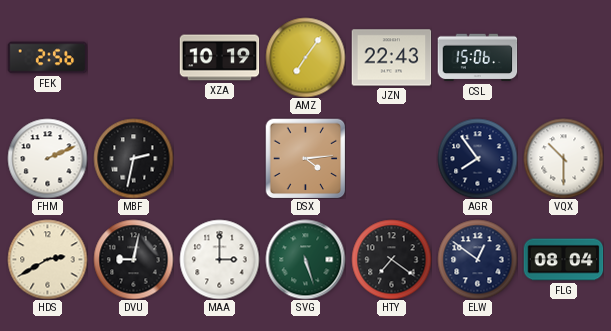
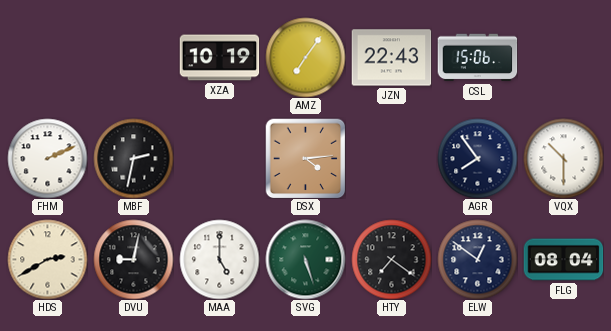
FEK: 2:56 -> none
MAA: 3:00 -> 5:00
